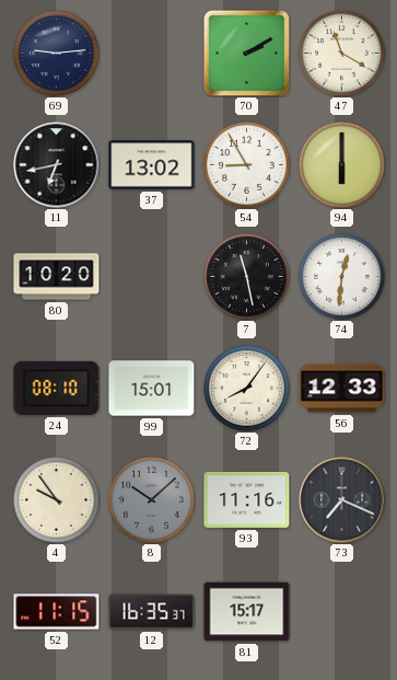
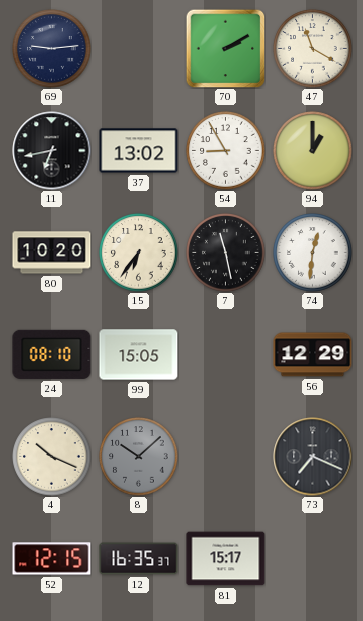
94: 6:00 -> 1:00
15: none -> 6:36
99: 15:01 -> 15:05
72: 8:06 -> none
56: 12:33 -> 12:29
4: 9:54 -> 10:19
93: 11:16 -> none
52: 11:15 -> 12:15
